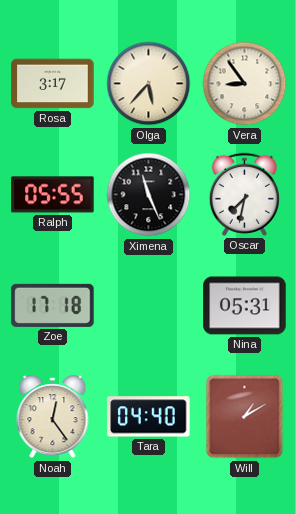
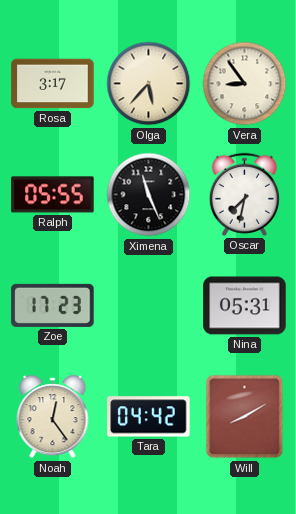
Zoe: 17:18 -> 17:23
Tara: 04:40 -> 04:42
Will: 1:10 -> 8:10
